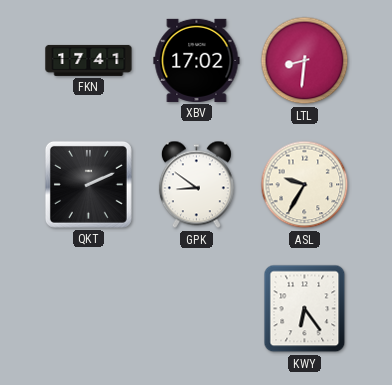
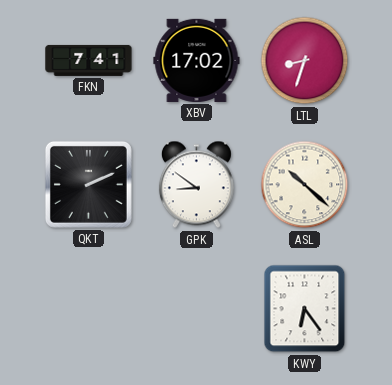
FKN: 17:41 -> 7:41
LTL: 8:31 -> 8:33
ASL: 9:35 -> 10:22
